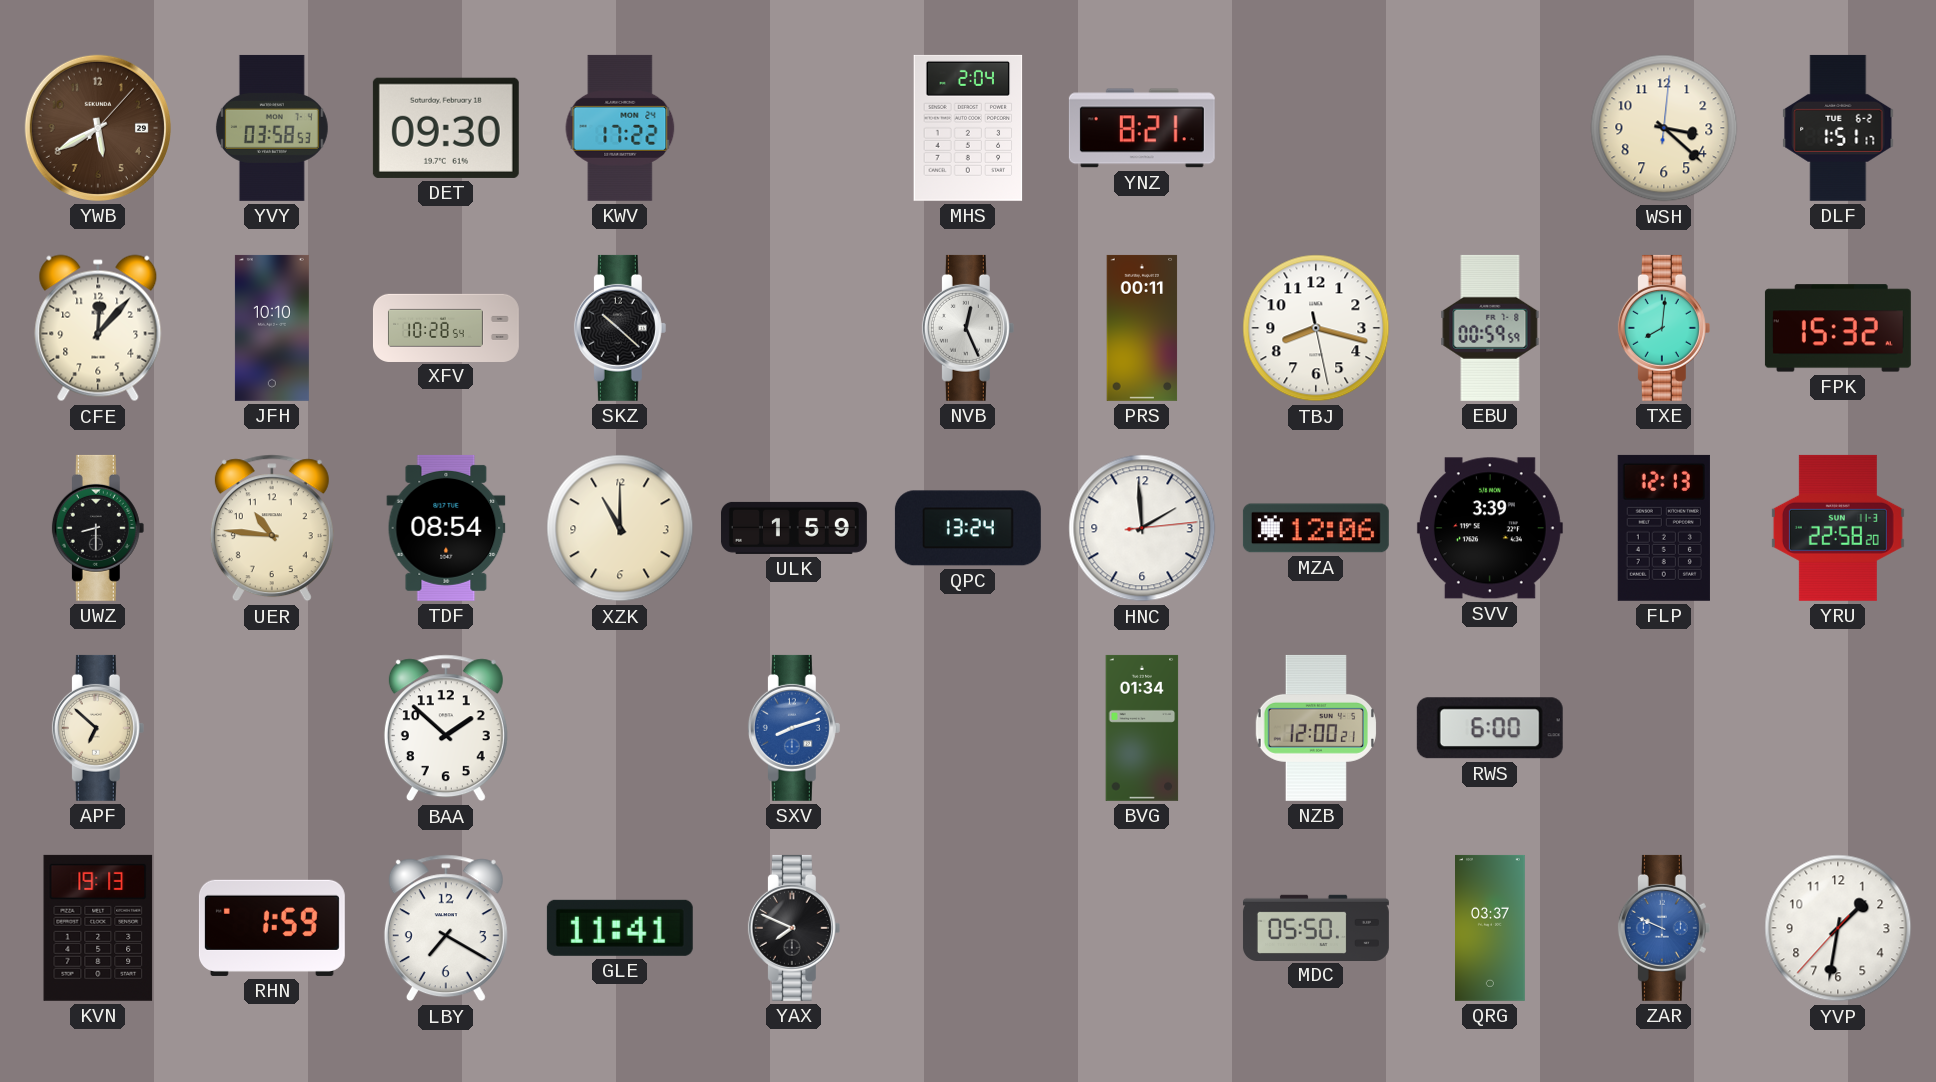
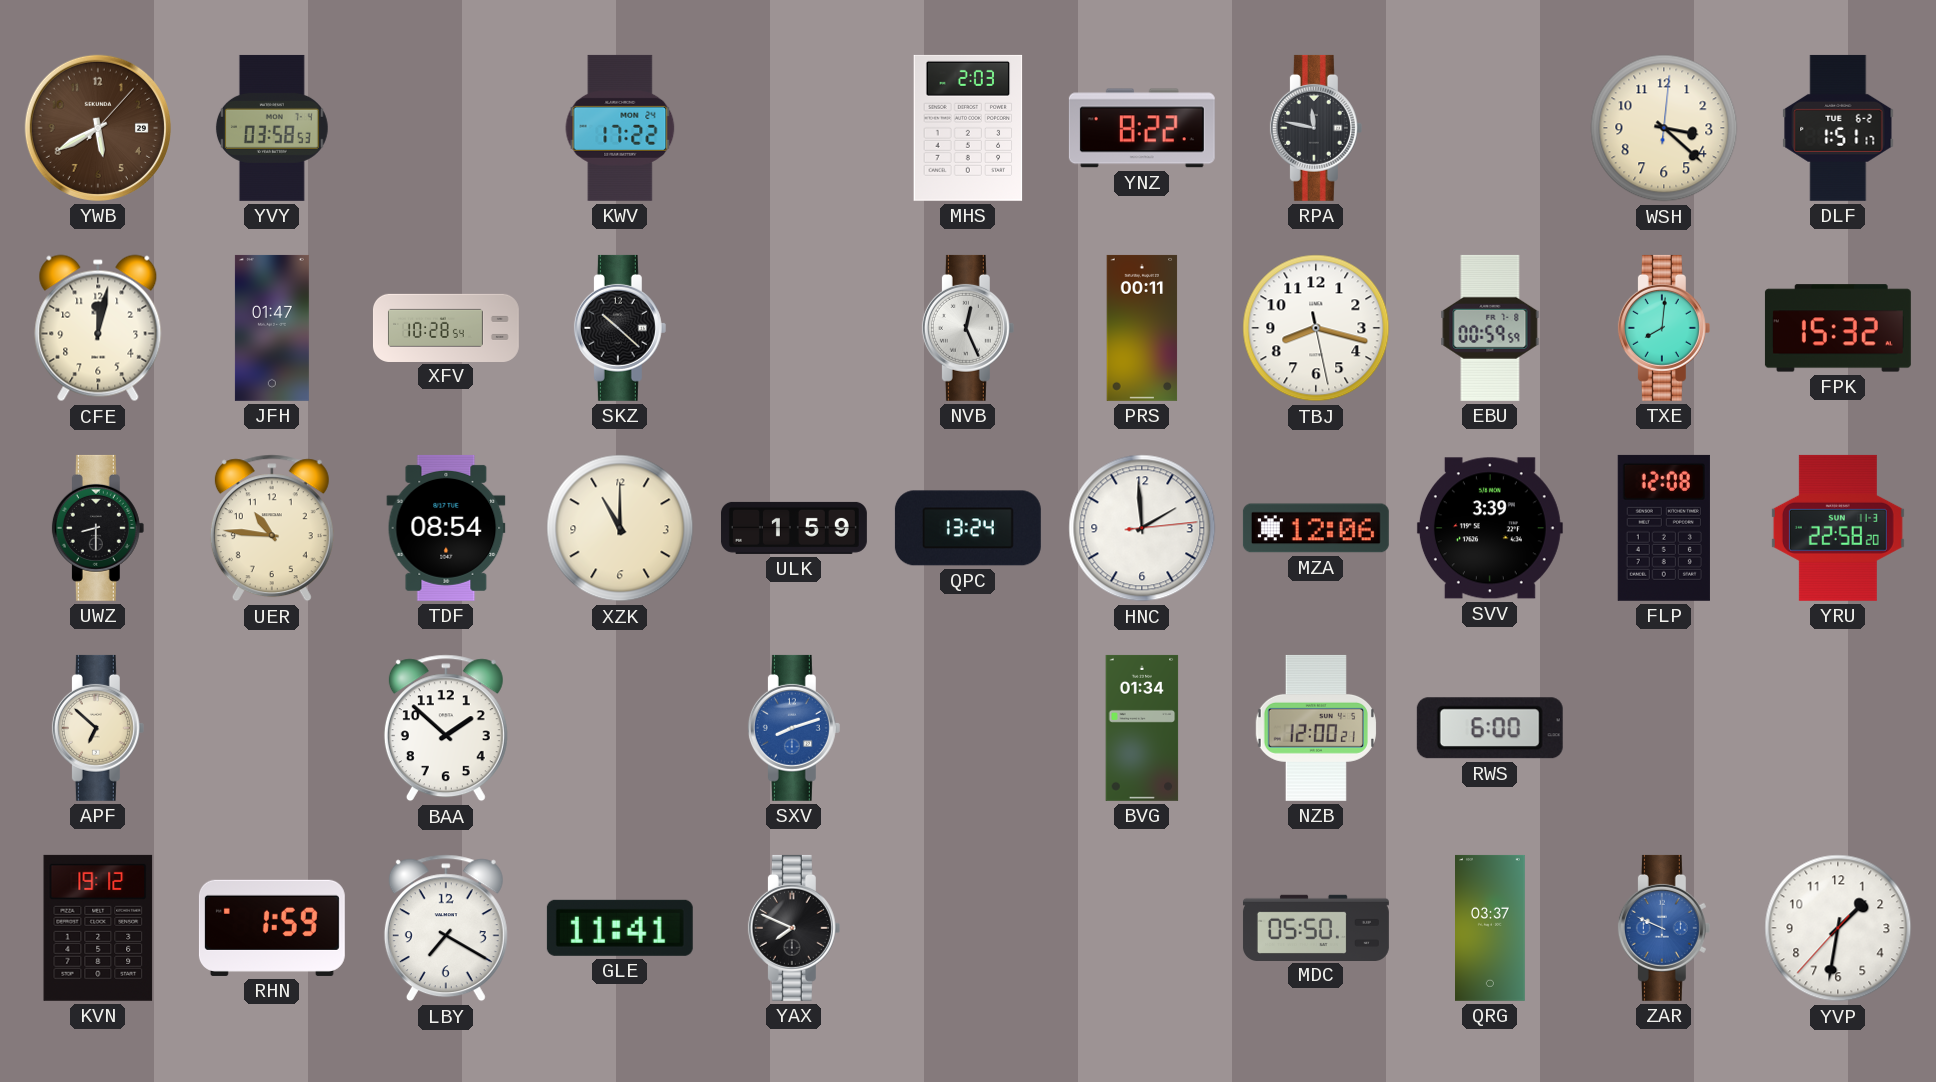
DET: 09:30 -> none
MHS: 2:04 -> 2:03
YNZ: 8:21 -> 8:22
RPA: none -> 11:47
CFE: 12:07 -> 12:02
JFH: 10:10 -> 01:47
FLP: 12:13 -> 12:08
KVN: 19:13 -> 19:12
